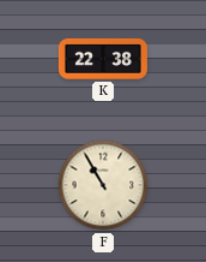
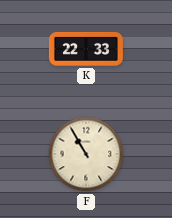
K: 22:38 -> 22:33
